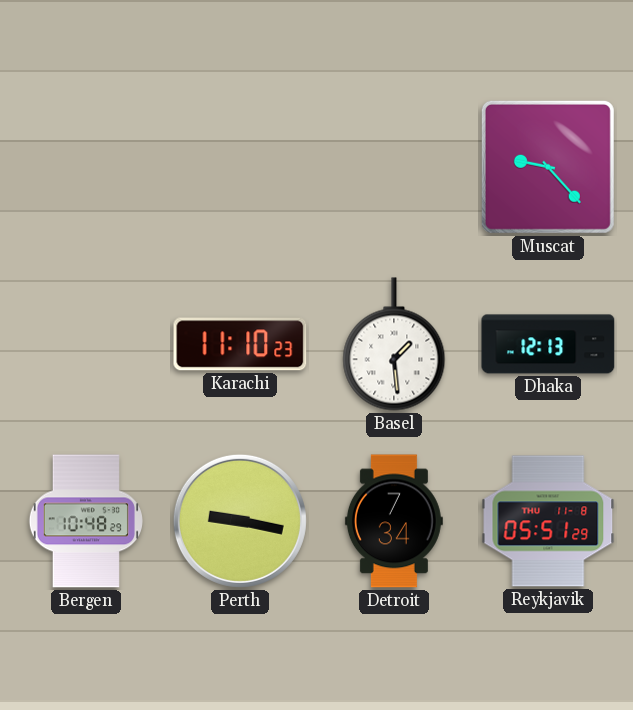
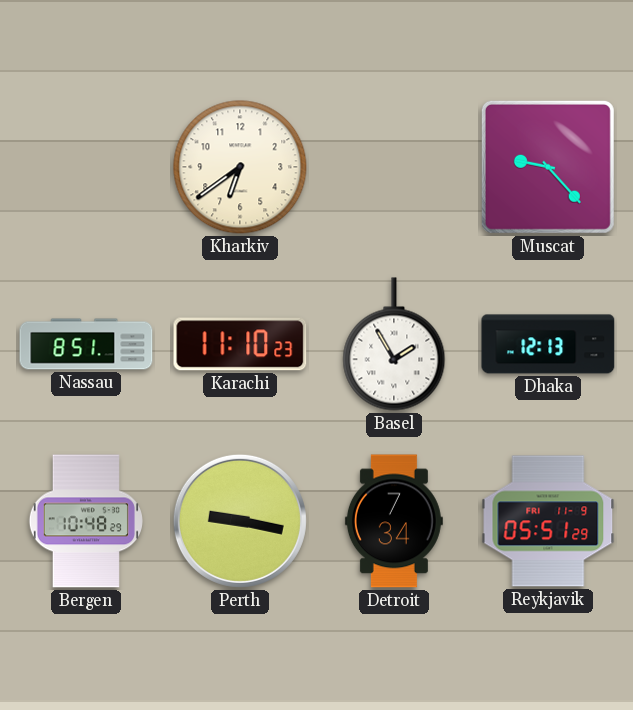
Kharkiv: none -> 6:39
Nassau: none -> 8:51
Basel: 1:29 -> 1:55
Reykjavik date: THU 11-8 -> FRI 11-9
